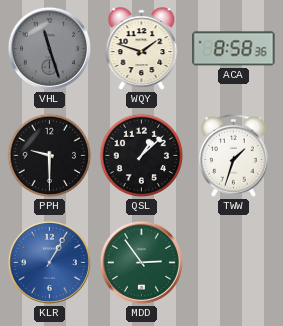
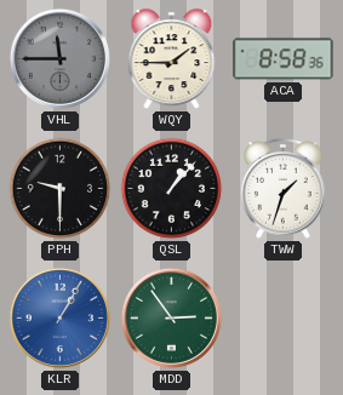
VHL: 11:27 -> 11:45
WQY: 1:48 -> 1:45
QSL: 1:08 -> 1:07
